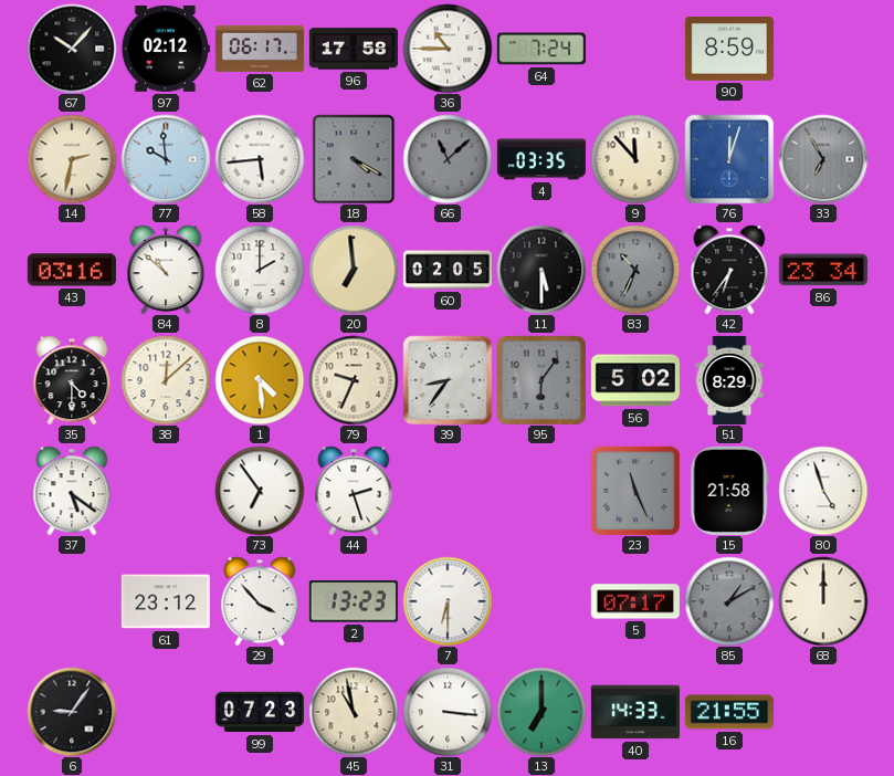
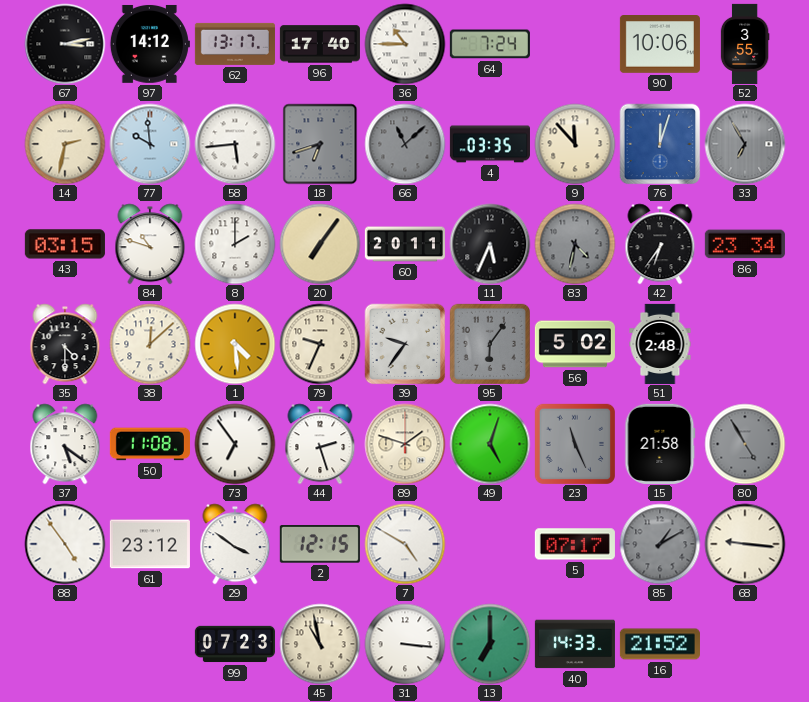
67: 10:07 -> 3:13
97: 02:12 -> 14:12
62: 06:17 -> 13:17
96: 17:58 -> 17:40
90: 8:59 -> 10:06
52: none -> 3:55
18: 4:20 -> 6:42
43: 03:16 -> 03:15
84: 10:52 -> 10:48
20: 6:59 -> 7:06
60: 02:05 -> 20:11
11: 5:30 -> 5:34
83: 10:34 -> 4:32
39: 8:36 -> 9:36
51: 8:29 -> 2:48
50: none -> 11:08
89: none -> 1:48
49: none -> 5:03
80: 4:57 -> 4:55
80 dial: white -> grey
88: none -> 4:54
29: 3:53 -> 3:51
2: 13:23 -> 12:15
7: 6:30 -> 4:50
68: 12:00 -> 9:16
6: 9:06 -> none
16: 21:55 -> 21:52
